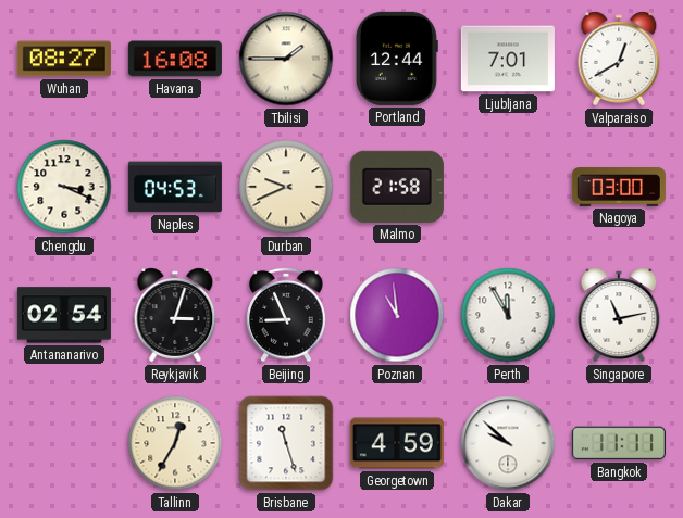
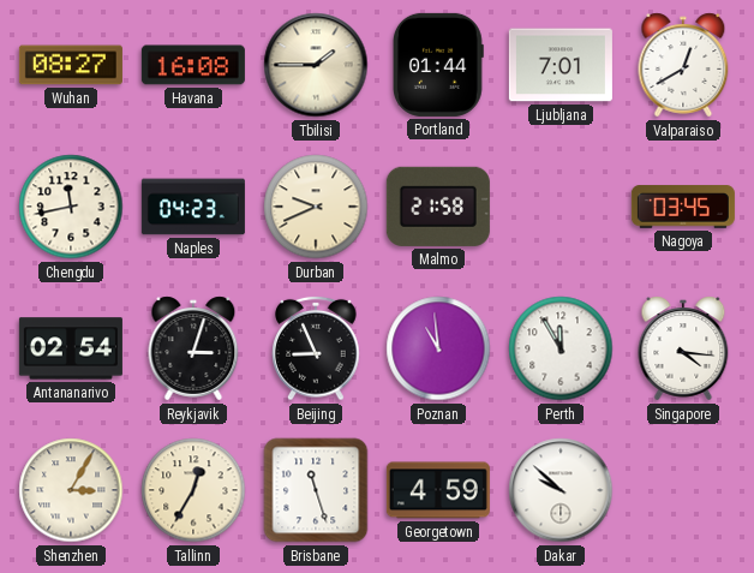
Portland: 12:44 -> 01:44
Chengdu: 3:19 -> 11:43
Naples: 04:53 -> 04:23
Nagoya: 03:00 -> 03:45
Singapore: 11:13 -> 4:16
Shenzhen: none -> 3:05
Bangkok: 11:11 -> none
